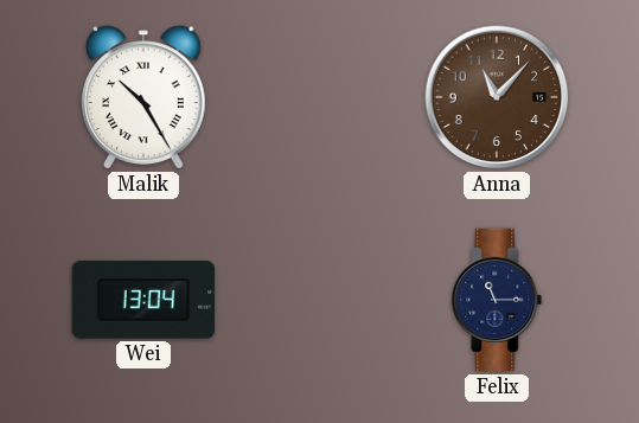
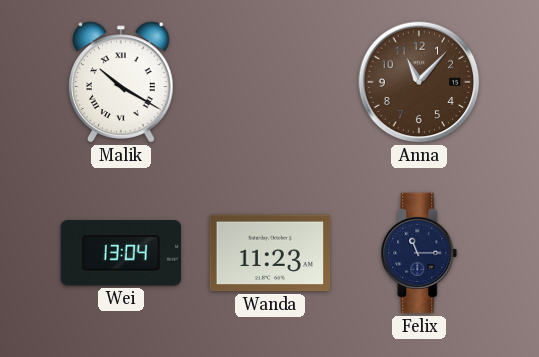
Malik: 10:25 -> 10:20
Wanda: none -> 11:23
